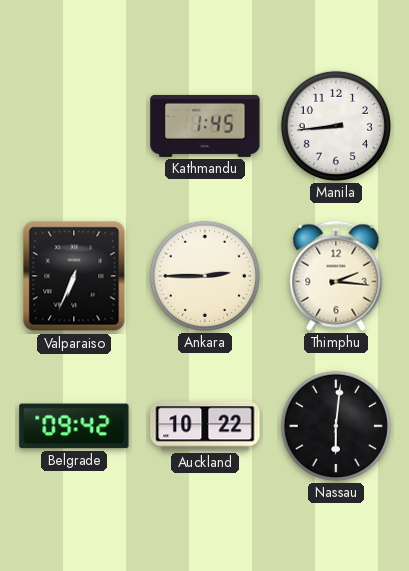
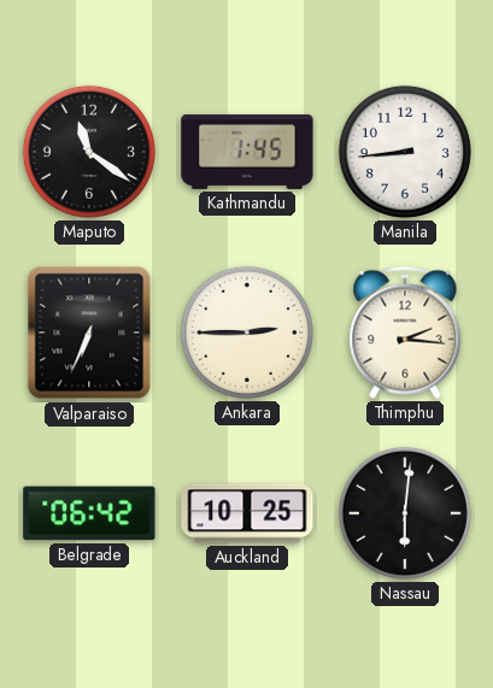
Maputo: none -> 11:21
Belgrade: 09:42 -> 06:42
Auckland: 10:22 -> 10:25
